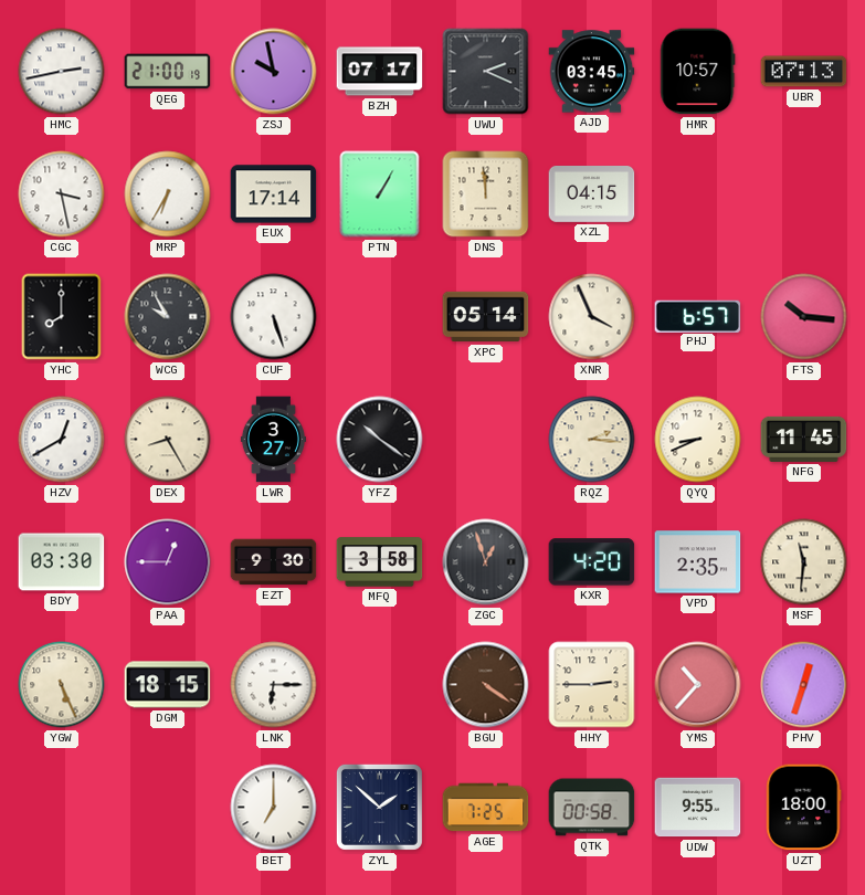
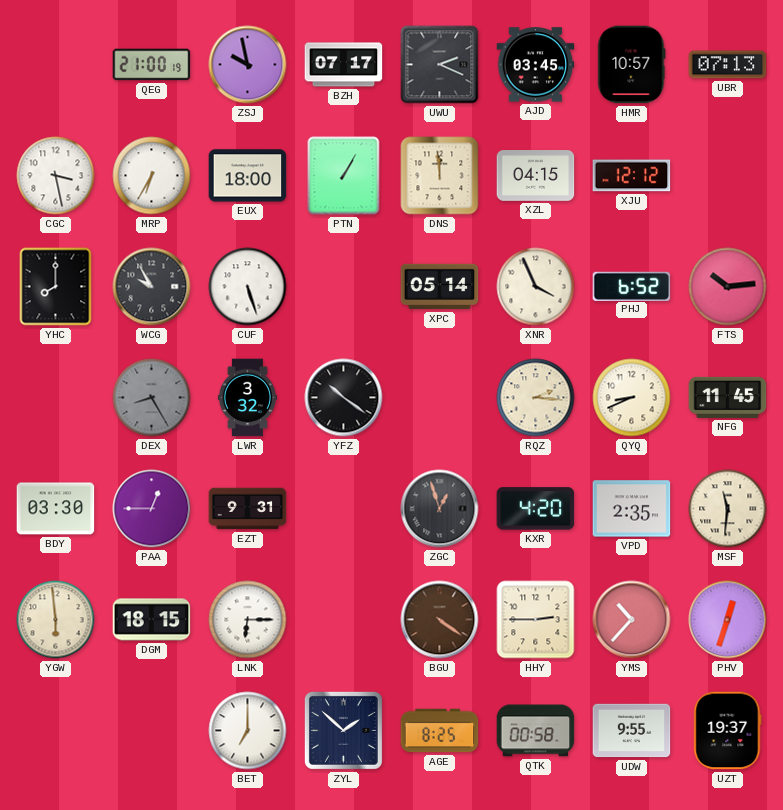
HMC: 2:43 -> none
EUX: 17:14 -> 18:00
XJU: none -> 12:12
PHJ: 6:57 -> 6:52
FTS: 10:16 -> 10:14
HZV: 12:40 -> none
DEX dial: cream -> grey
LWR: 3:27 -> 3:32
EZT: 9:30 -> 9:31
MFQ: 3:58 -> none
YGW: 5:26 -> 5:59
AGE: 7:25 -> 8:25
UZT: 18:00 -> 19:37
